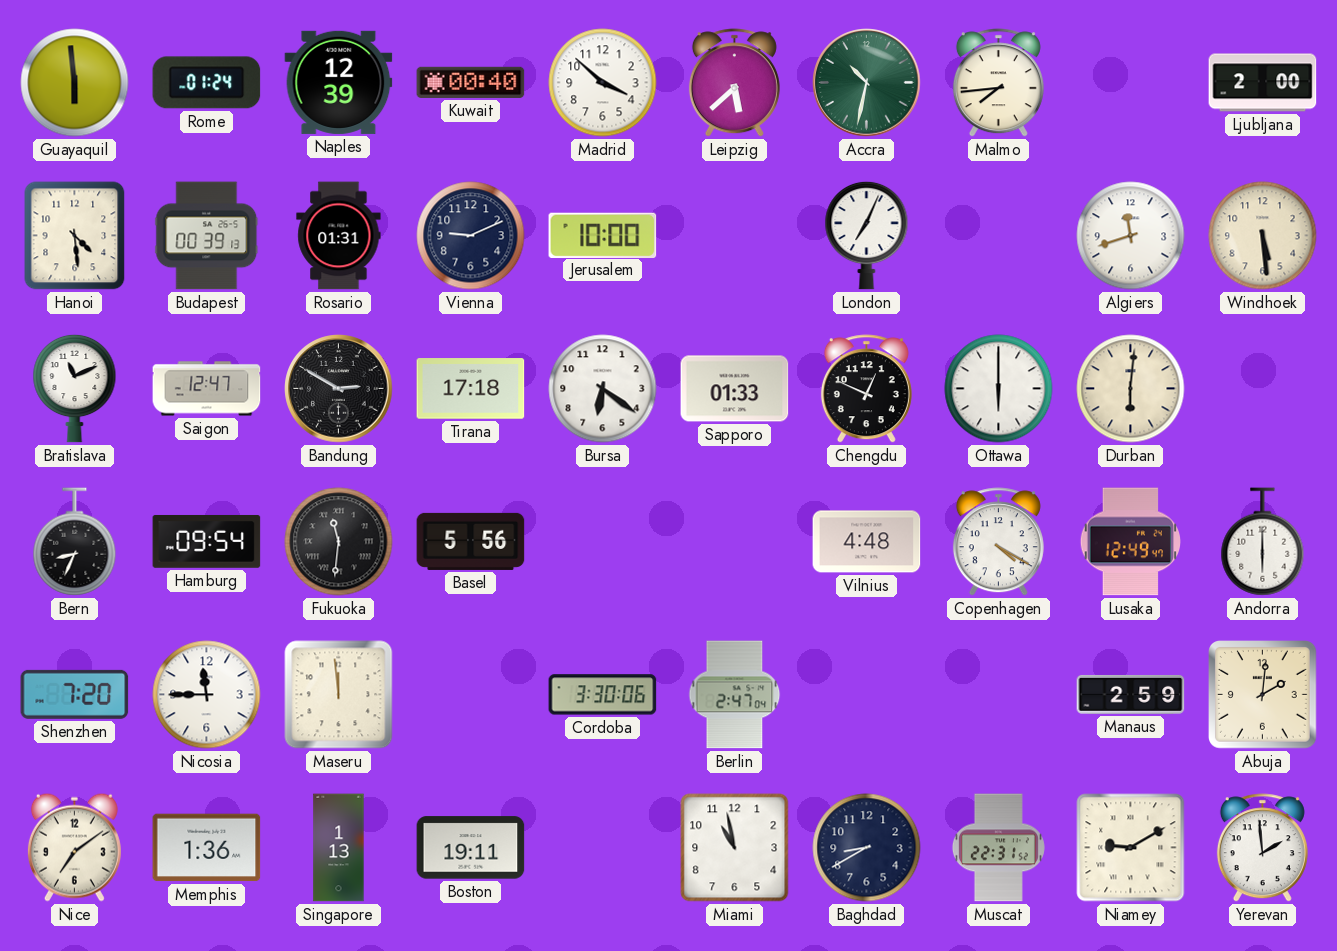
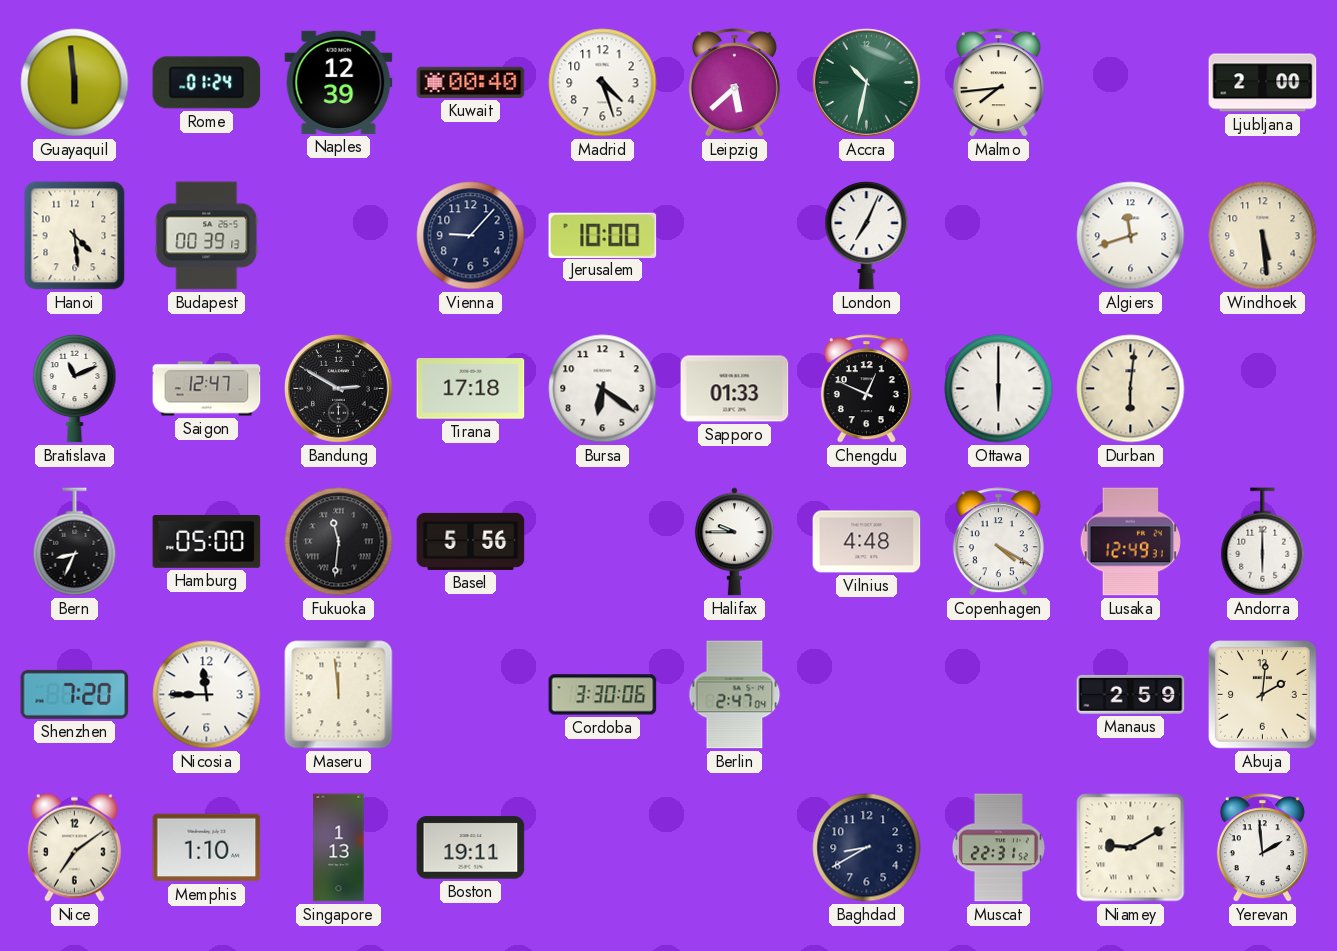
Madrid: 3:52 -> 4:27
Rosario: 01:31 -> none
Vienna: 9:11 -> 9:07
Hamburg: 09:54 -> 05:00
Halifax: none -> 9:45
Lusaka: 12:49:47 -> 12:49:31
Memphis: 1:36 -> 1:10
Miami: 10:58 -> none
